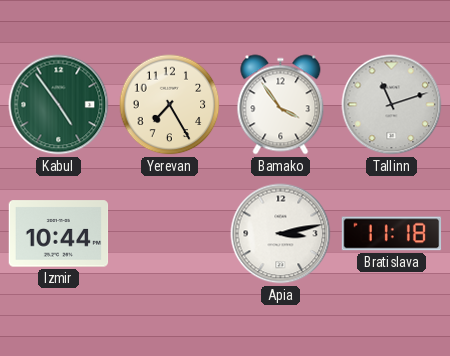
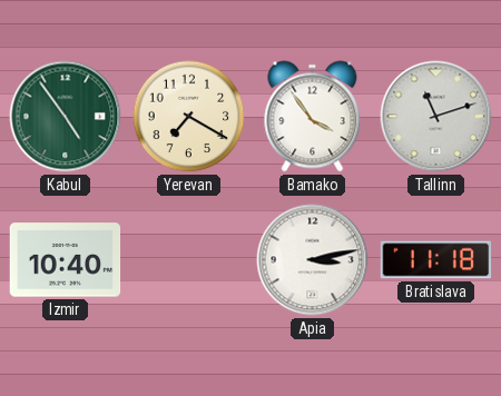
Yerevan: 7:25 -> 7:20
Izmir: 10:44 -> 10:40
